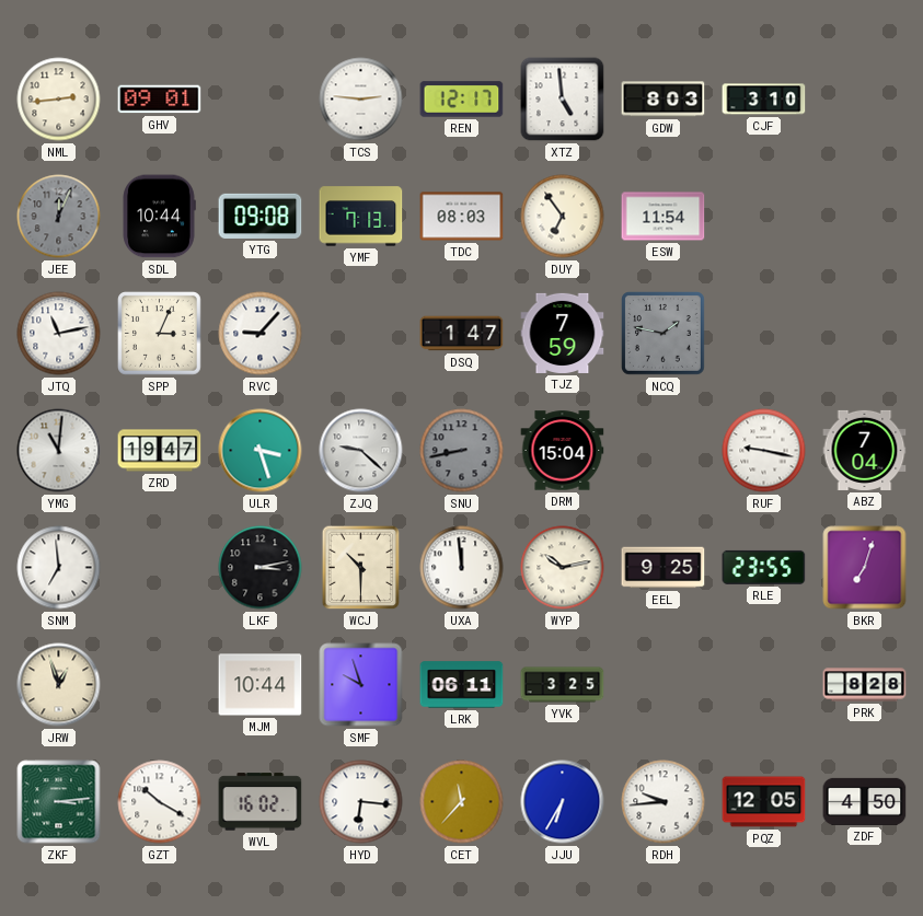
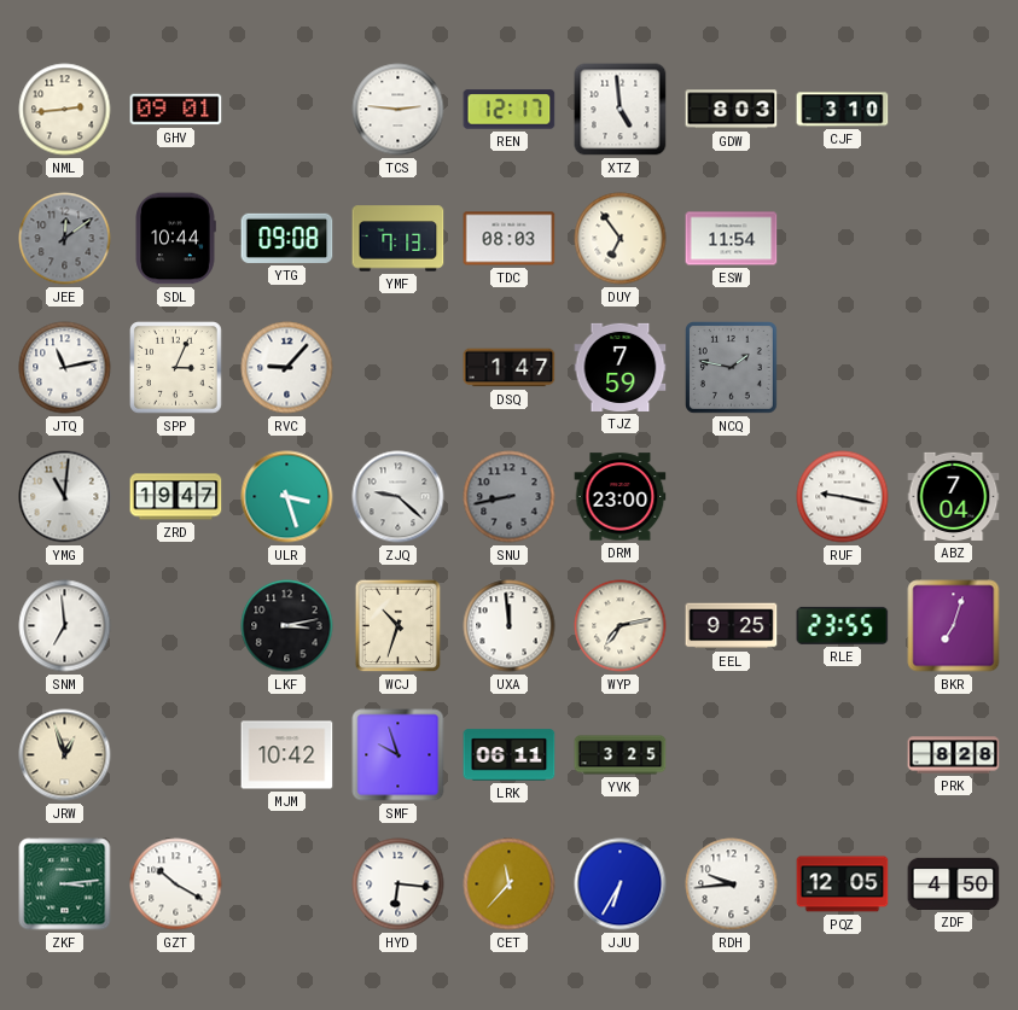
JEE: 12:04 -> 12:09
DRM: 15:04 -> 23:00
WCJ: 10:30 -> 10:33
WYP: 10:13 -> 7:13
MJM: 10:44 -> 10:42
WVL: 16:02 -> none
